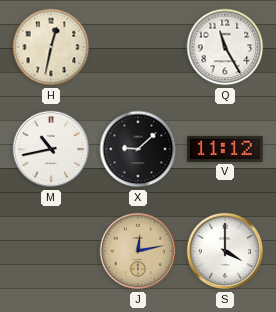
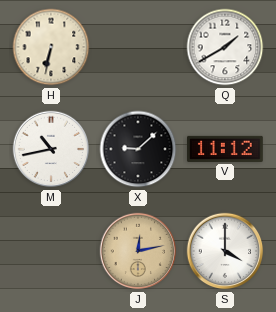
H: 12:32 -> 6:32
Q: 11:25 -> 1:40
